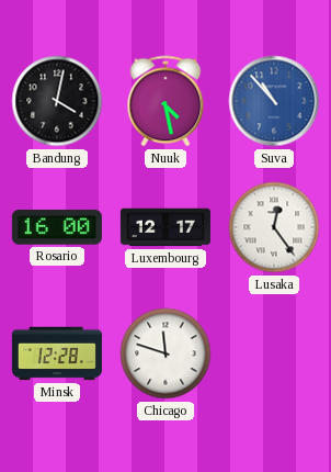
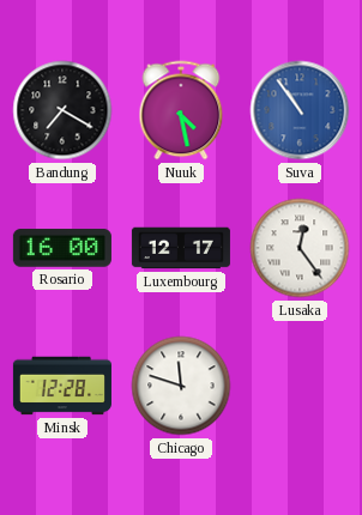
Bandung: 4:02 -> 7:20
Suva: 10:53 -> 10:54
